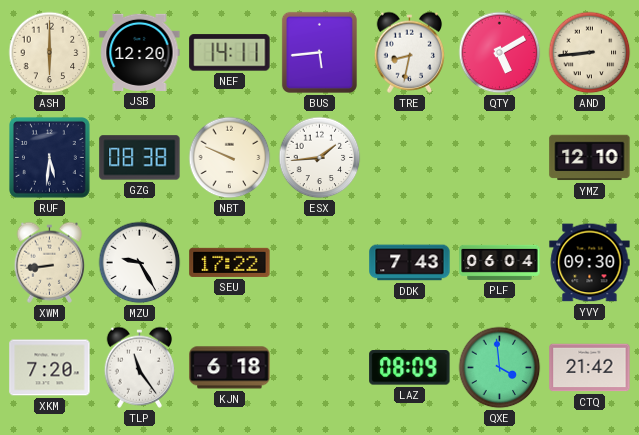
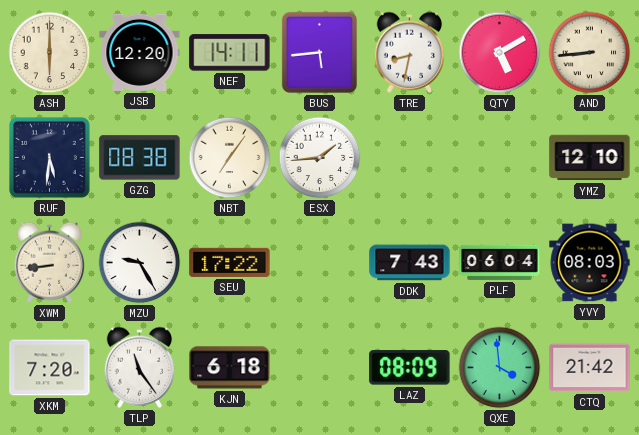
NBT: 9:49 -> 7:06
YVY: 09:30 -> 08:03
